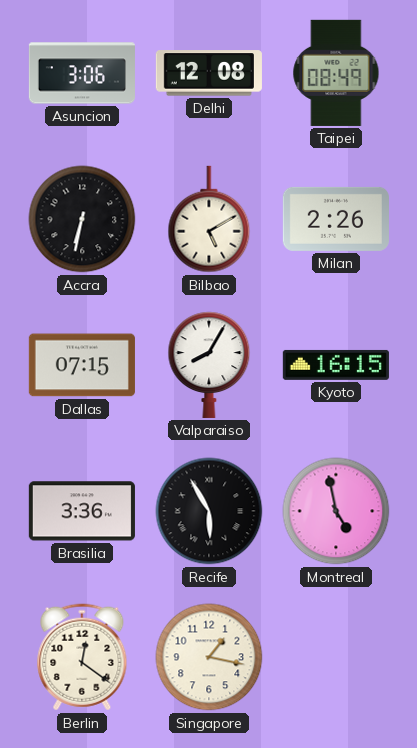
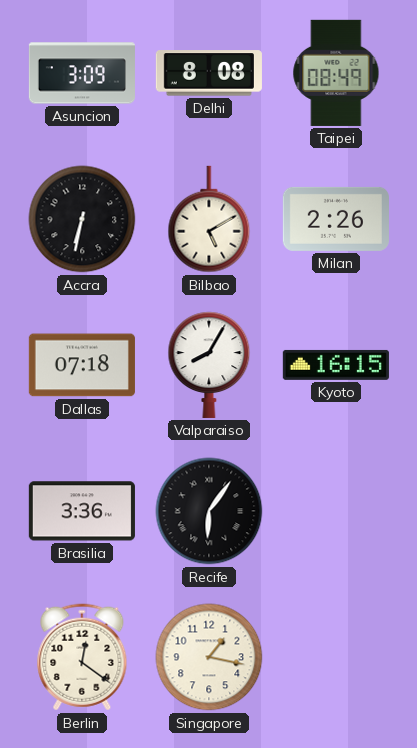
Asuncion: 3:06 -> 3:09
Delhi: 12:08 -> 8:08
Dallas: 07:15 -> 07:18
Recife: 5:55 -> 6:06
Montreal: 4:58 -> none
